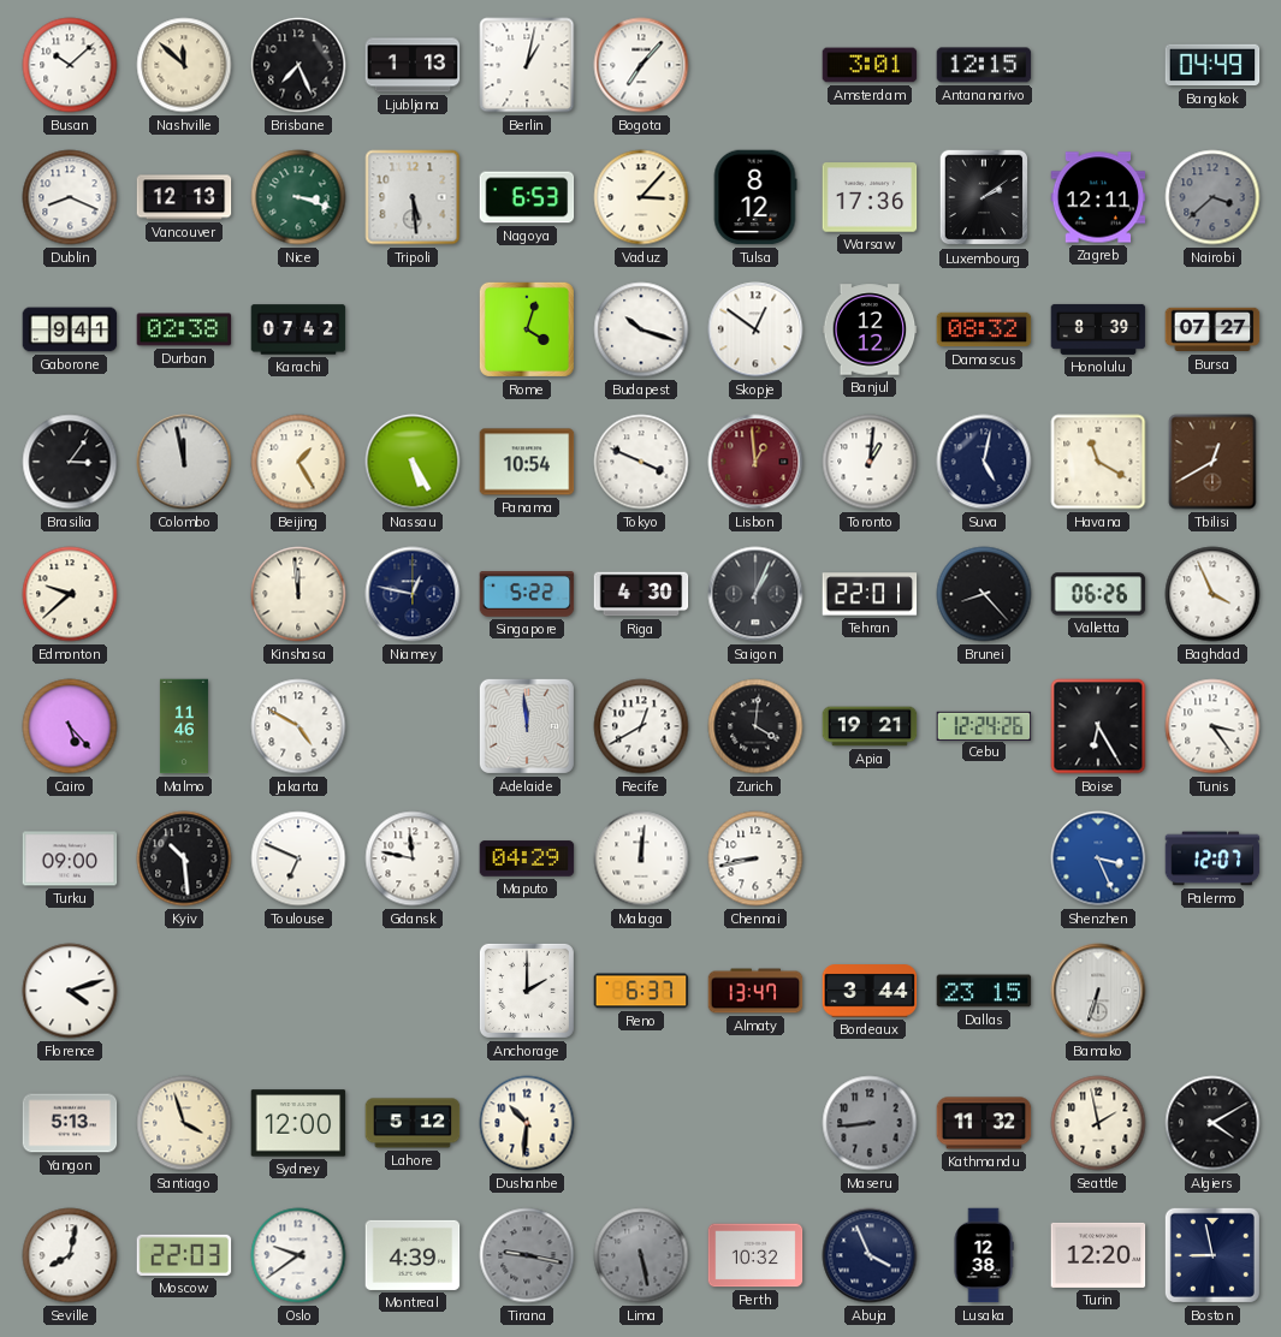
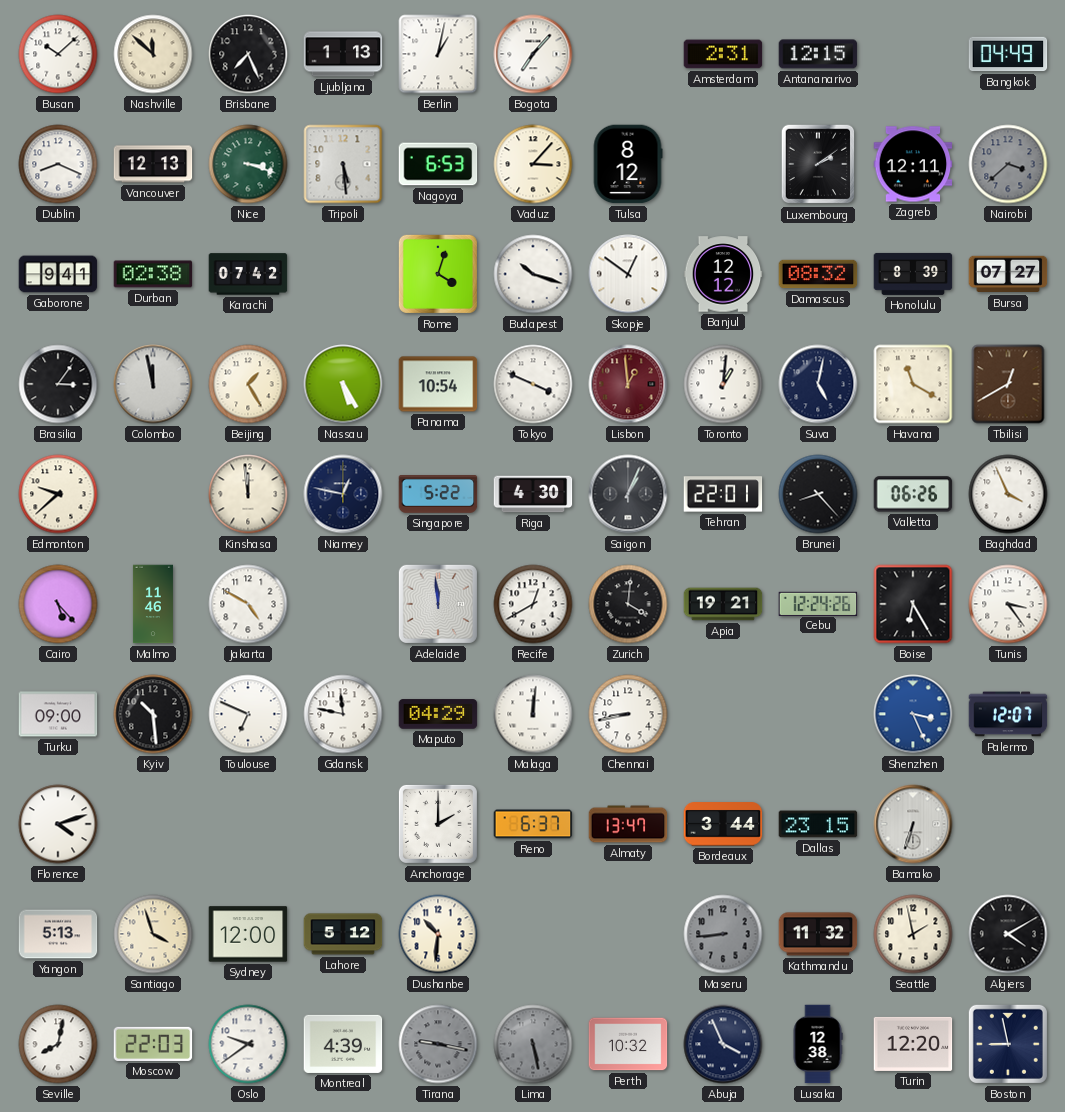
Amsterdam: 3:01 -> 2:31
Warsaw: 17:36 -> none
